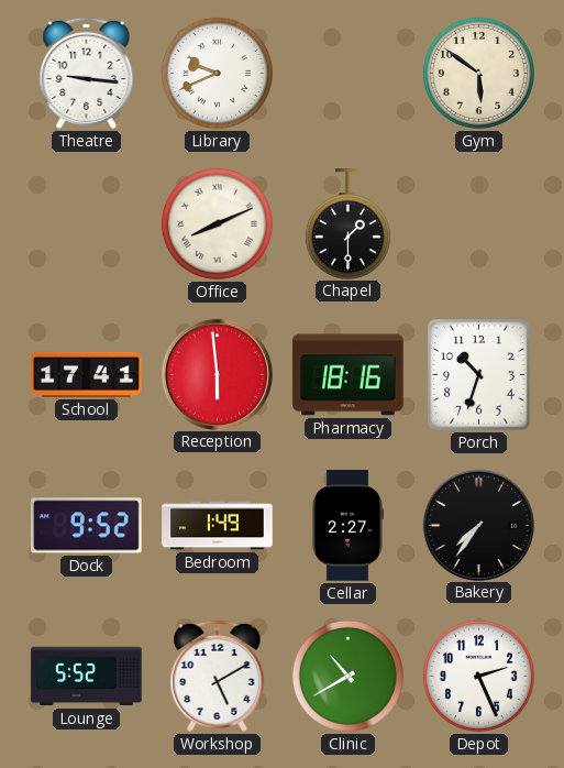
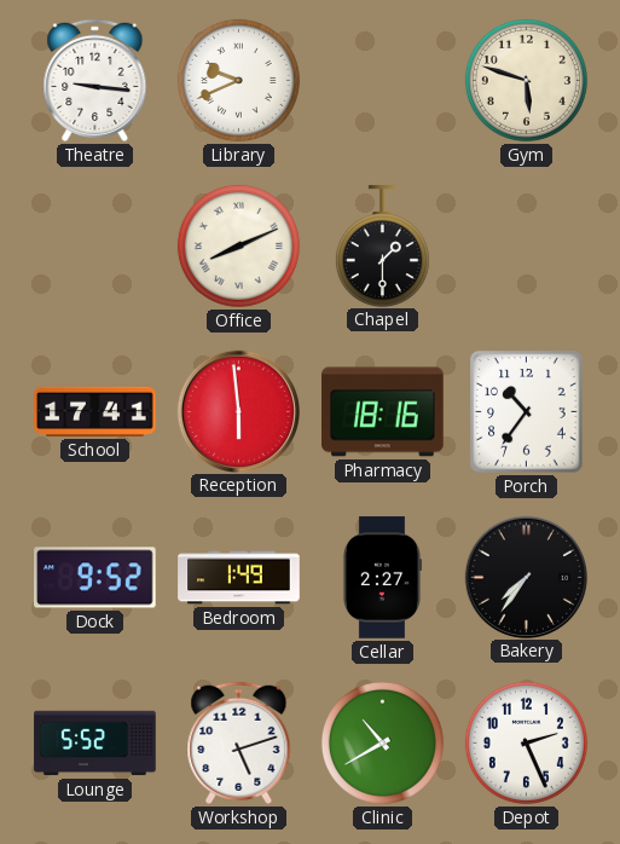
Gym: 5:51 -> 5:48
Porch: 10:33 -> 10:36
Workshop: 5:10 -> 5:12
